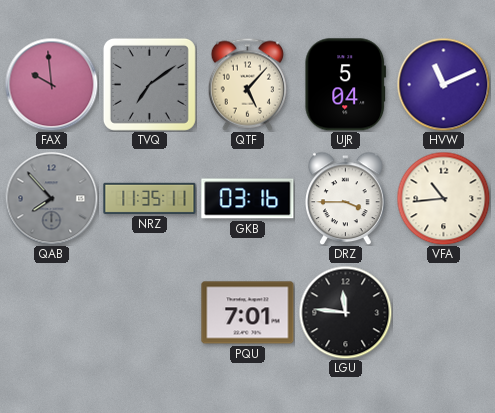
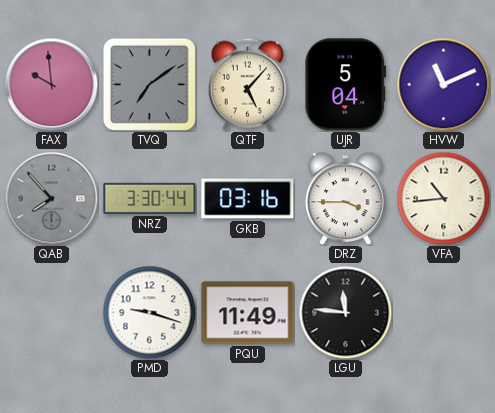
NRZ: 11:35 -> 3:30
PMD: none -> 9:18
PQU: 7:01 -> 11:49
